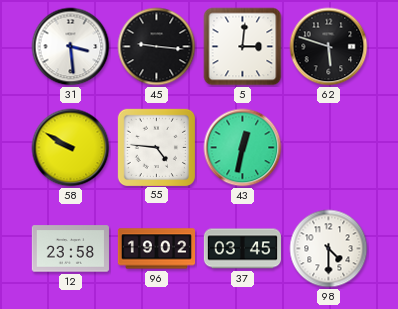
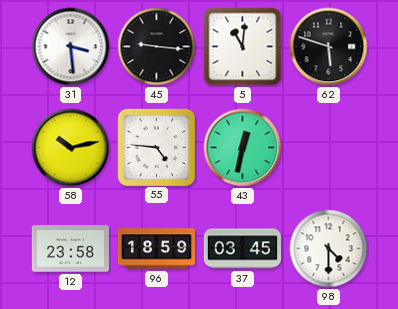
5: 3:01 -> 11:01
58: 9:50 -> 10:13
96: 19:02 -> 18:59
